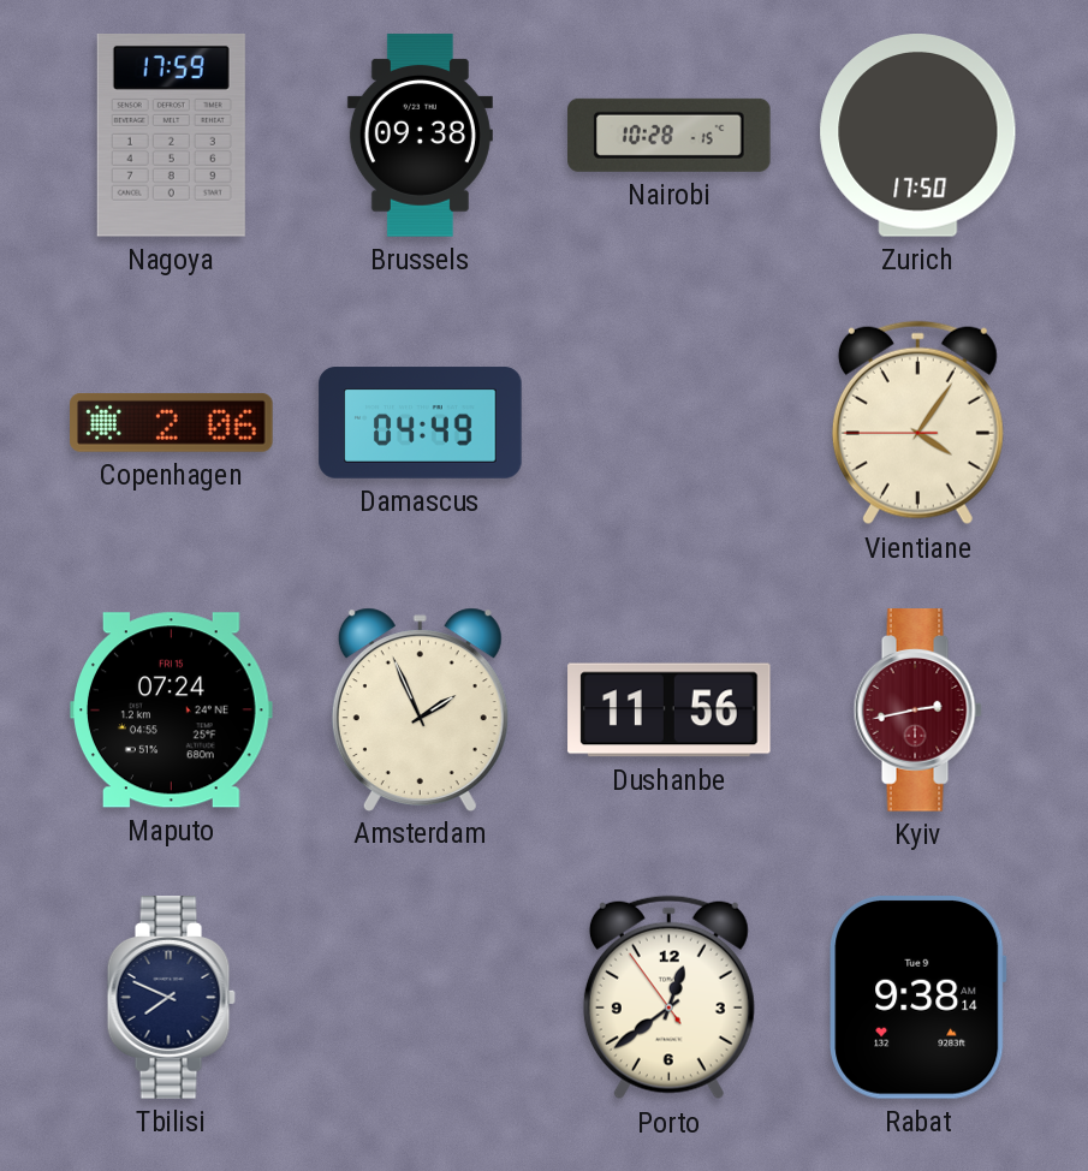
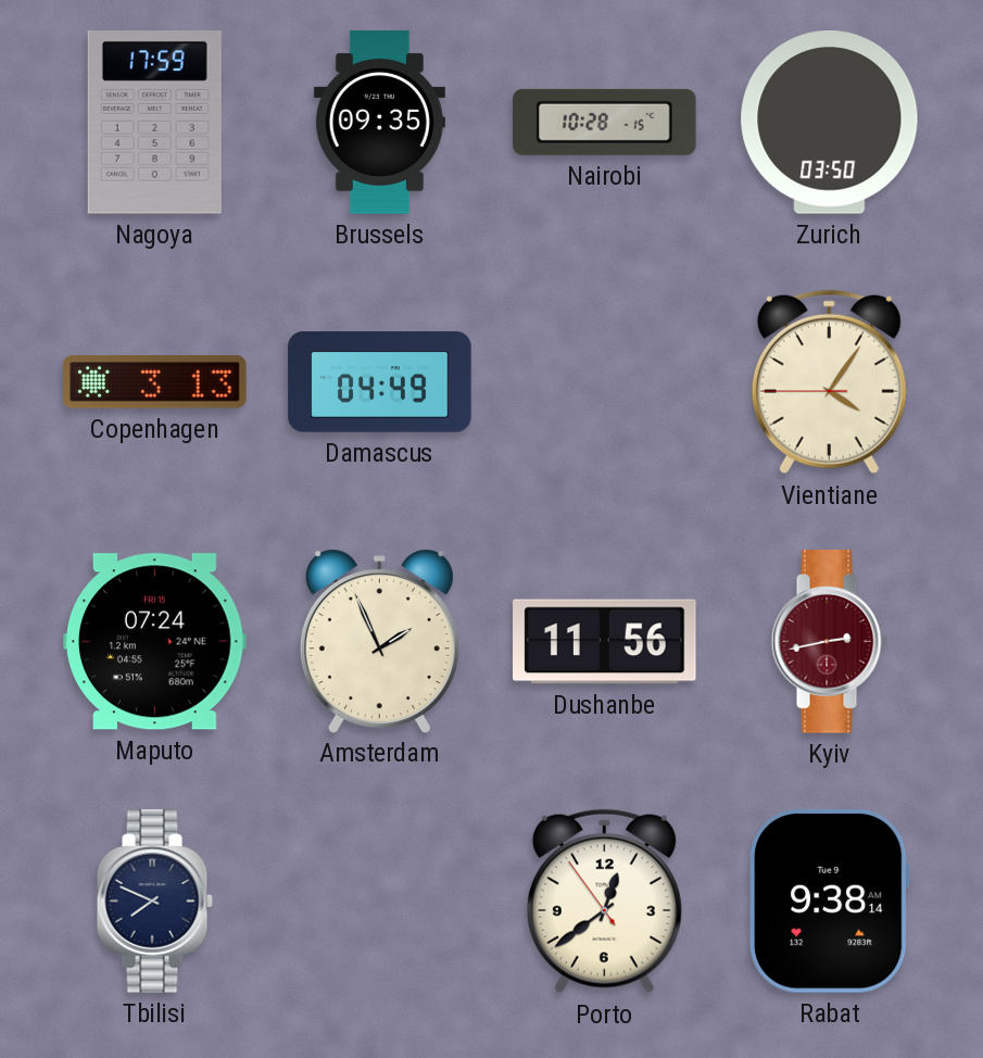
Brussels: 09:38 -> 09:35
Zurich: 17:50 -> 03:50
Copenhagen: 2:06 -> 3:13
